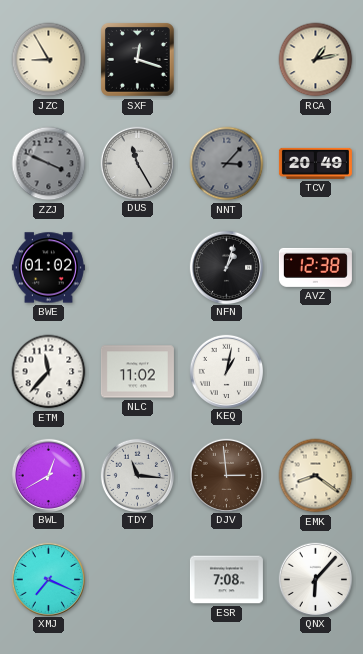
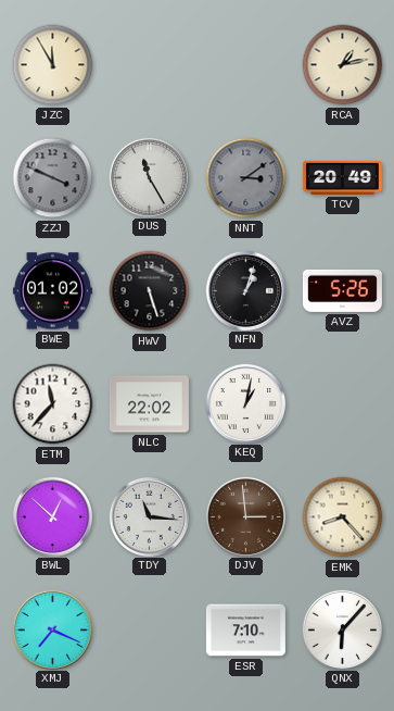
JZC: 8:55 -> 11:55
SXF: 12:18 -> none
NNT: 3:07 -> 3:09
HWV: none -> 5:27
AVZ: 12:38 -> 5:26
NLC: 11:02 -> 22:02
BWL: 12:40 -> 12:52
EMK: 8:21 -> 8:23
ESR: 7:08 -> 7:10
